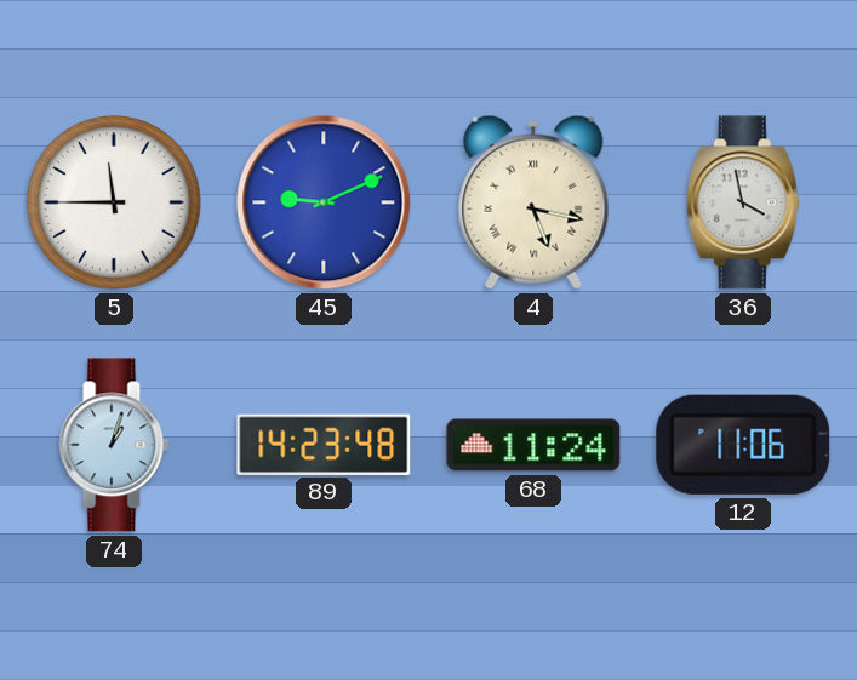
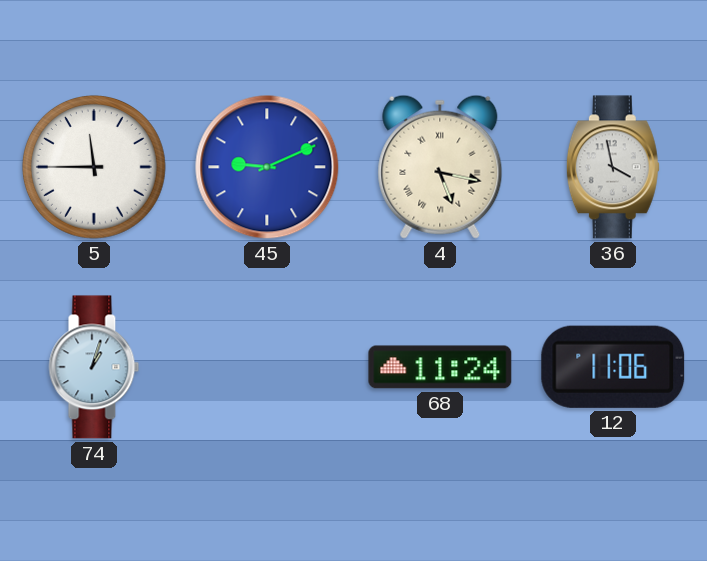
89: 14:23 -> none
